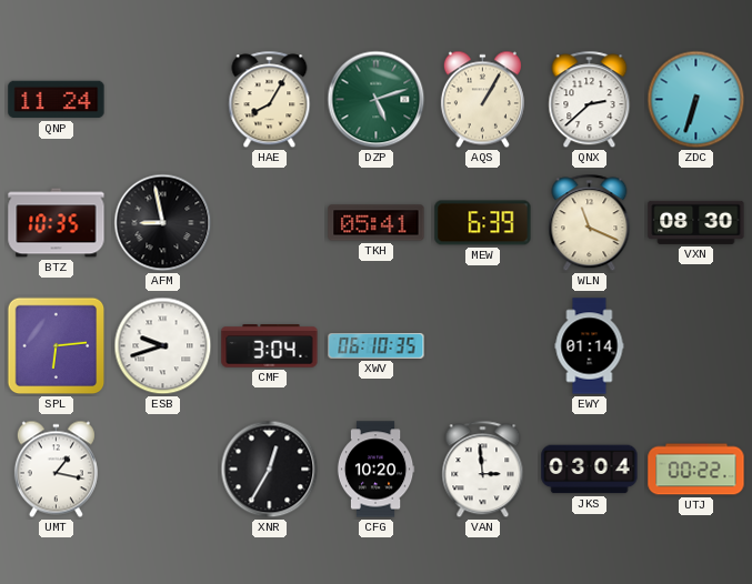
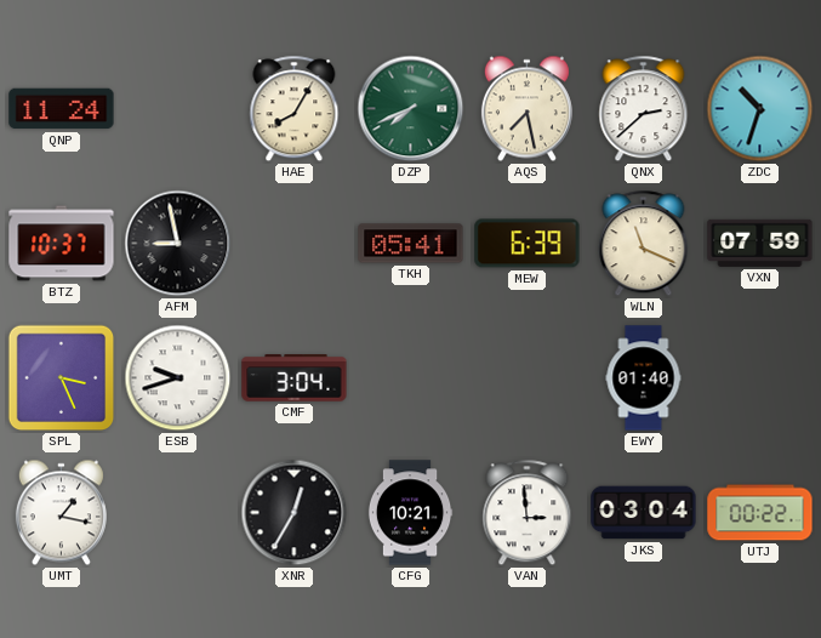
DZP: 5:12 -> 7:41
AQS: 1:05 -> 7:28
ZDC: 6:33 -> 10:33
BTZ: 10:35 -> 10:37
VXN: 08:30 -> 07:59
SPL: 6:14 -> 3:26
XWV: 06:10 -> none
EWY: 01:14 -> 01:40
CFG: 10:20 -> 10:21
